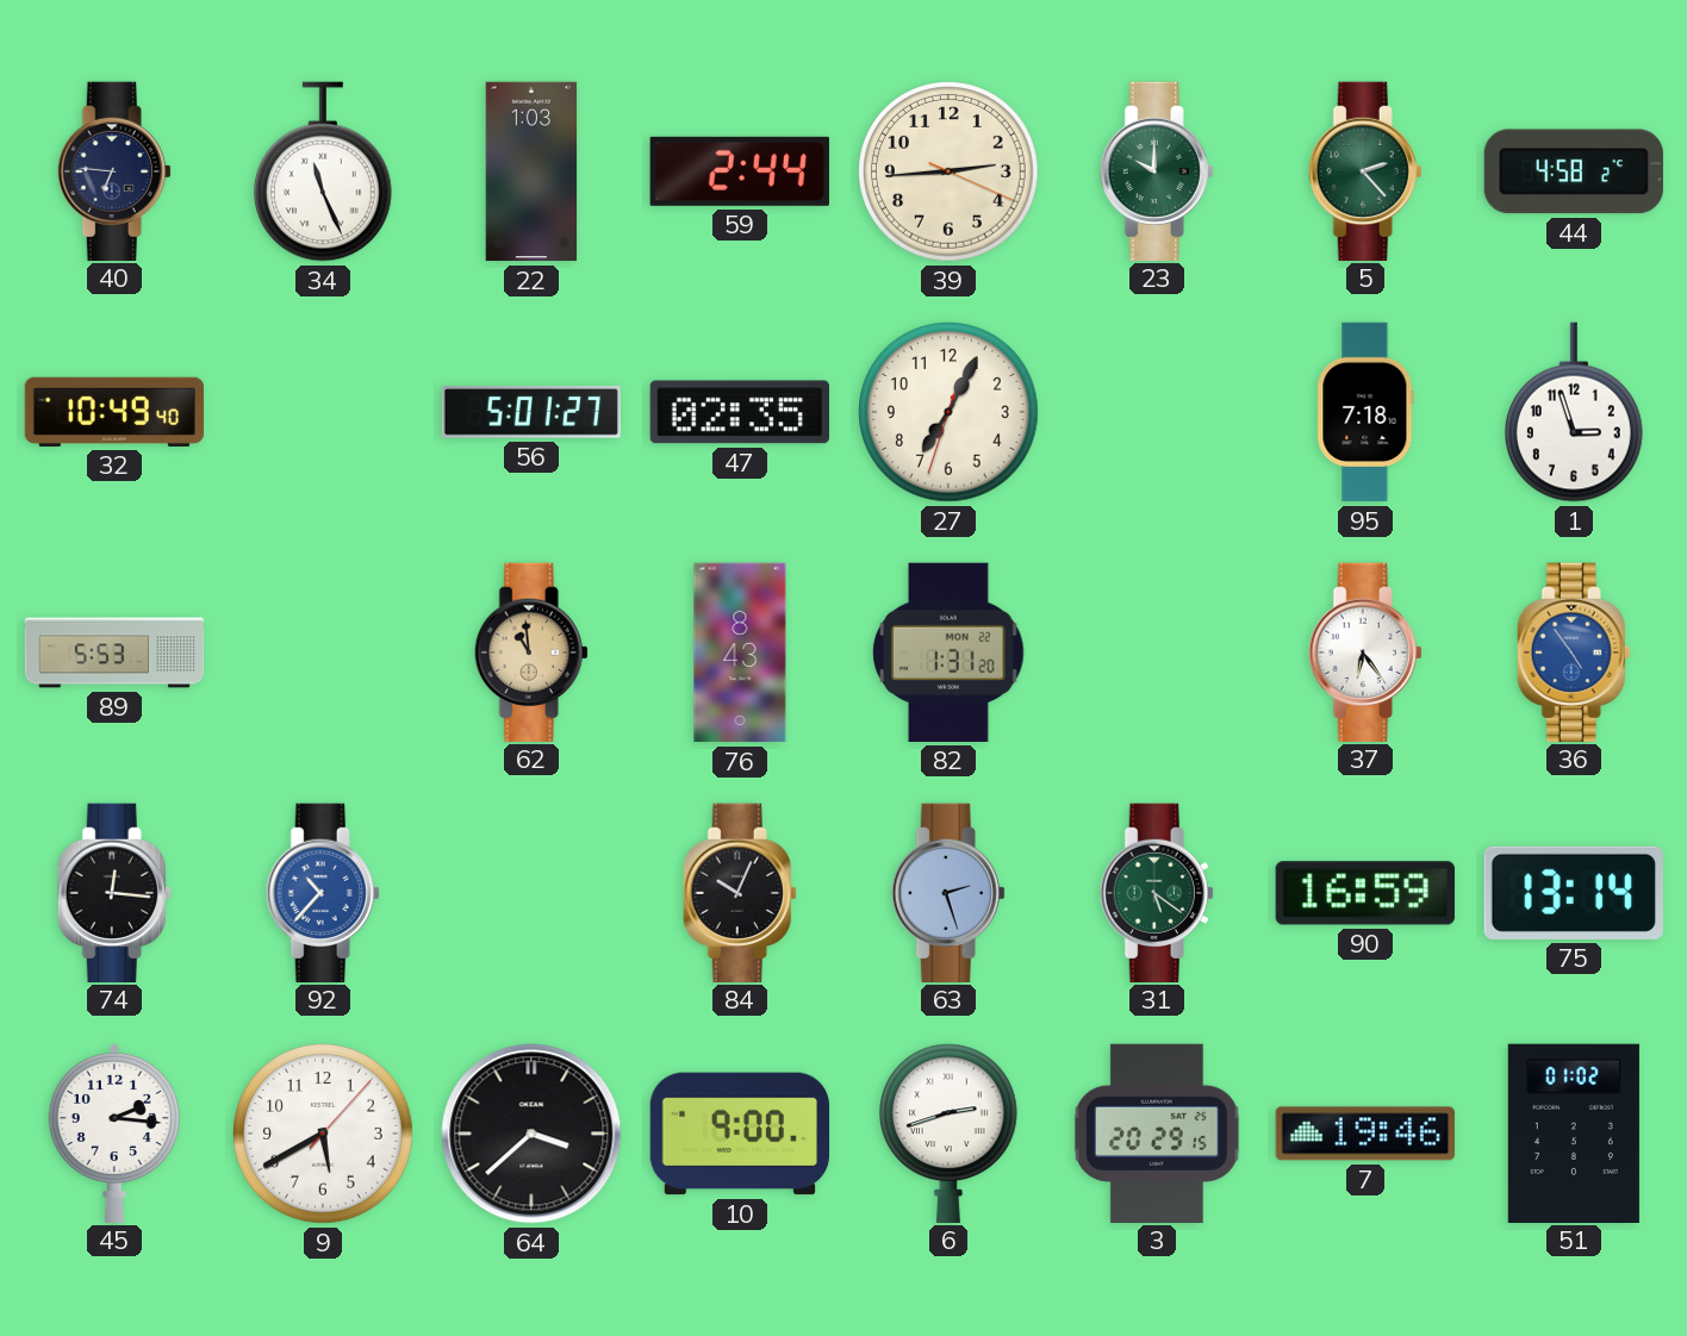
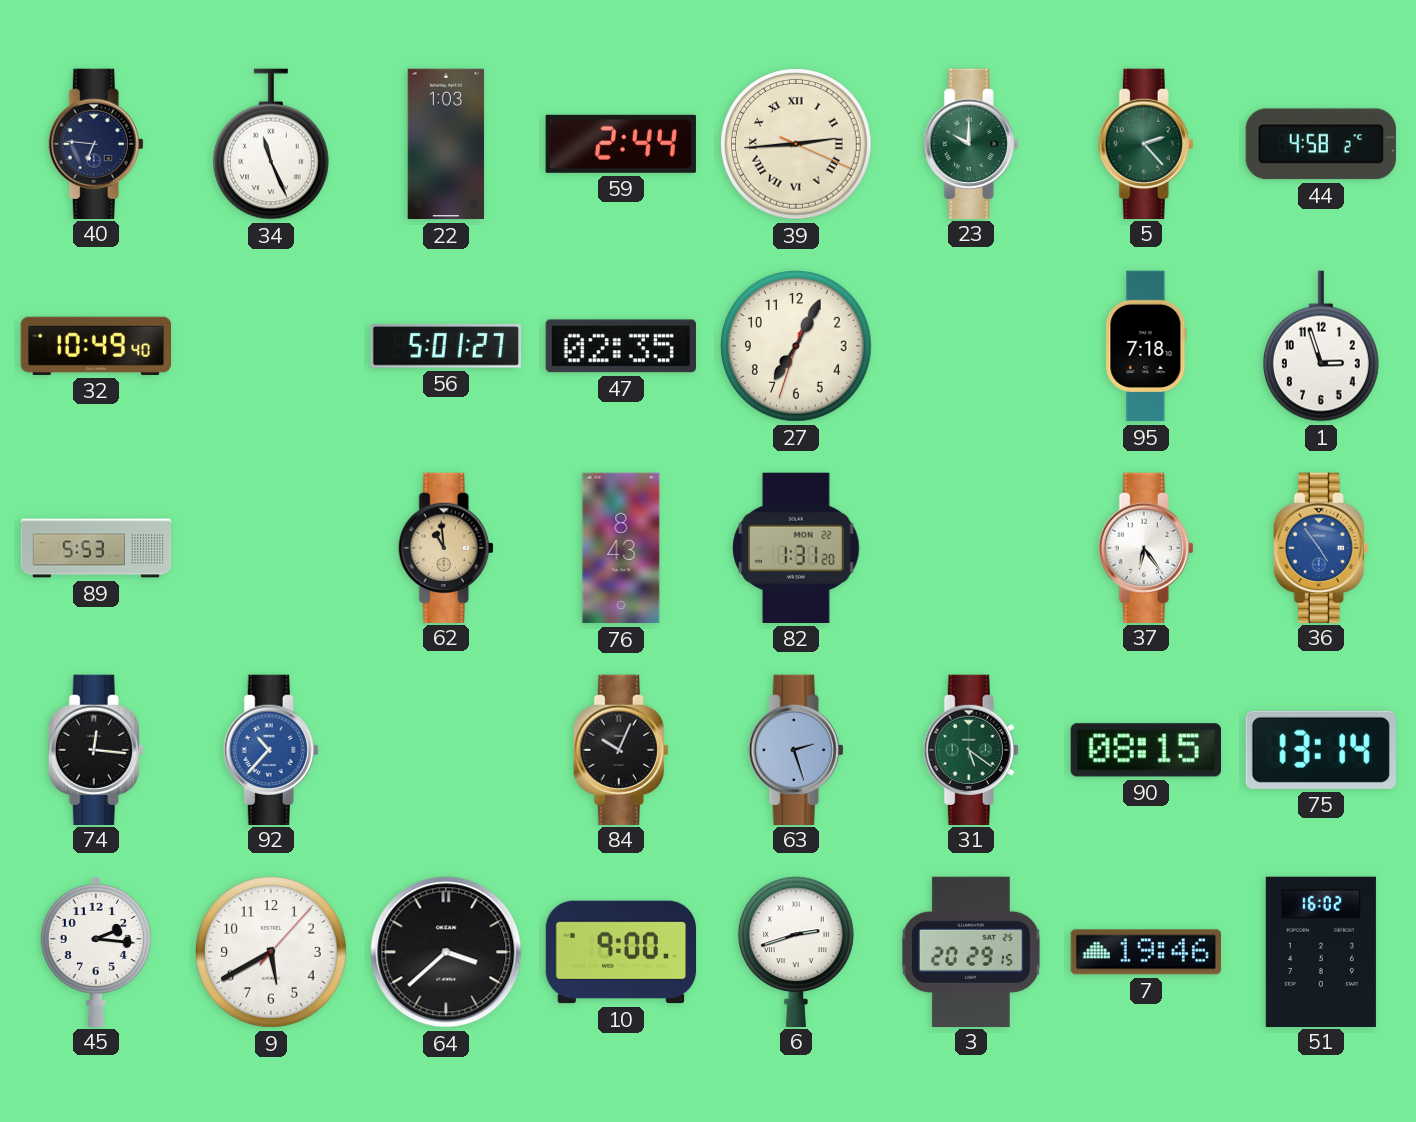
39 numerals: Arabic -> Roman
90: 16:59 -> 08:15
51: 01:02 -> 16:02
